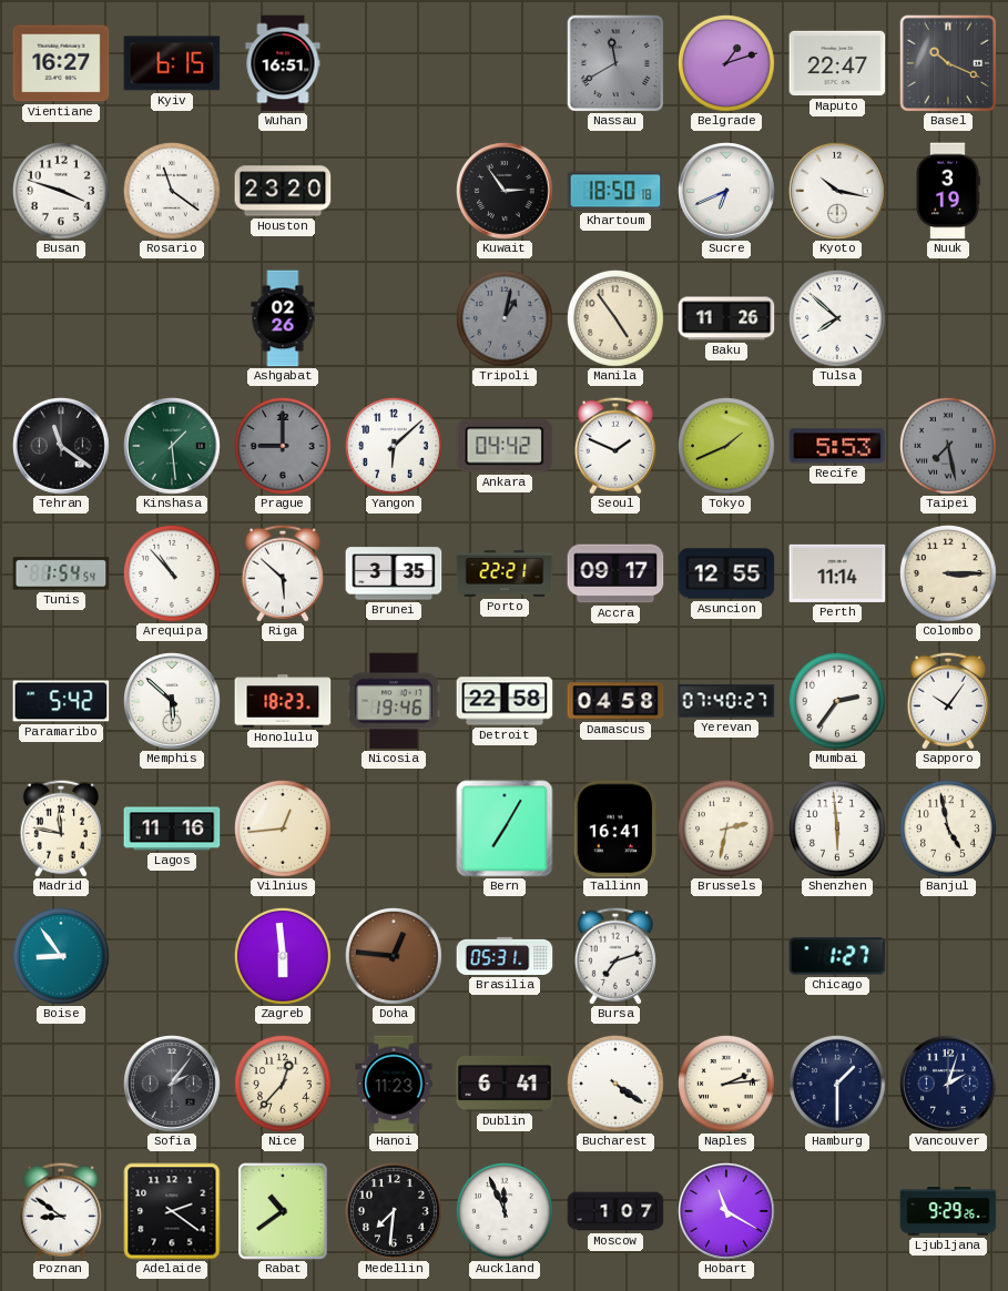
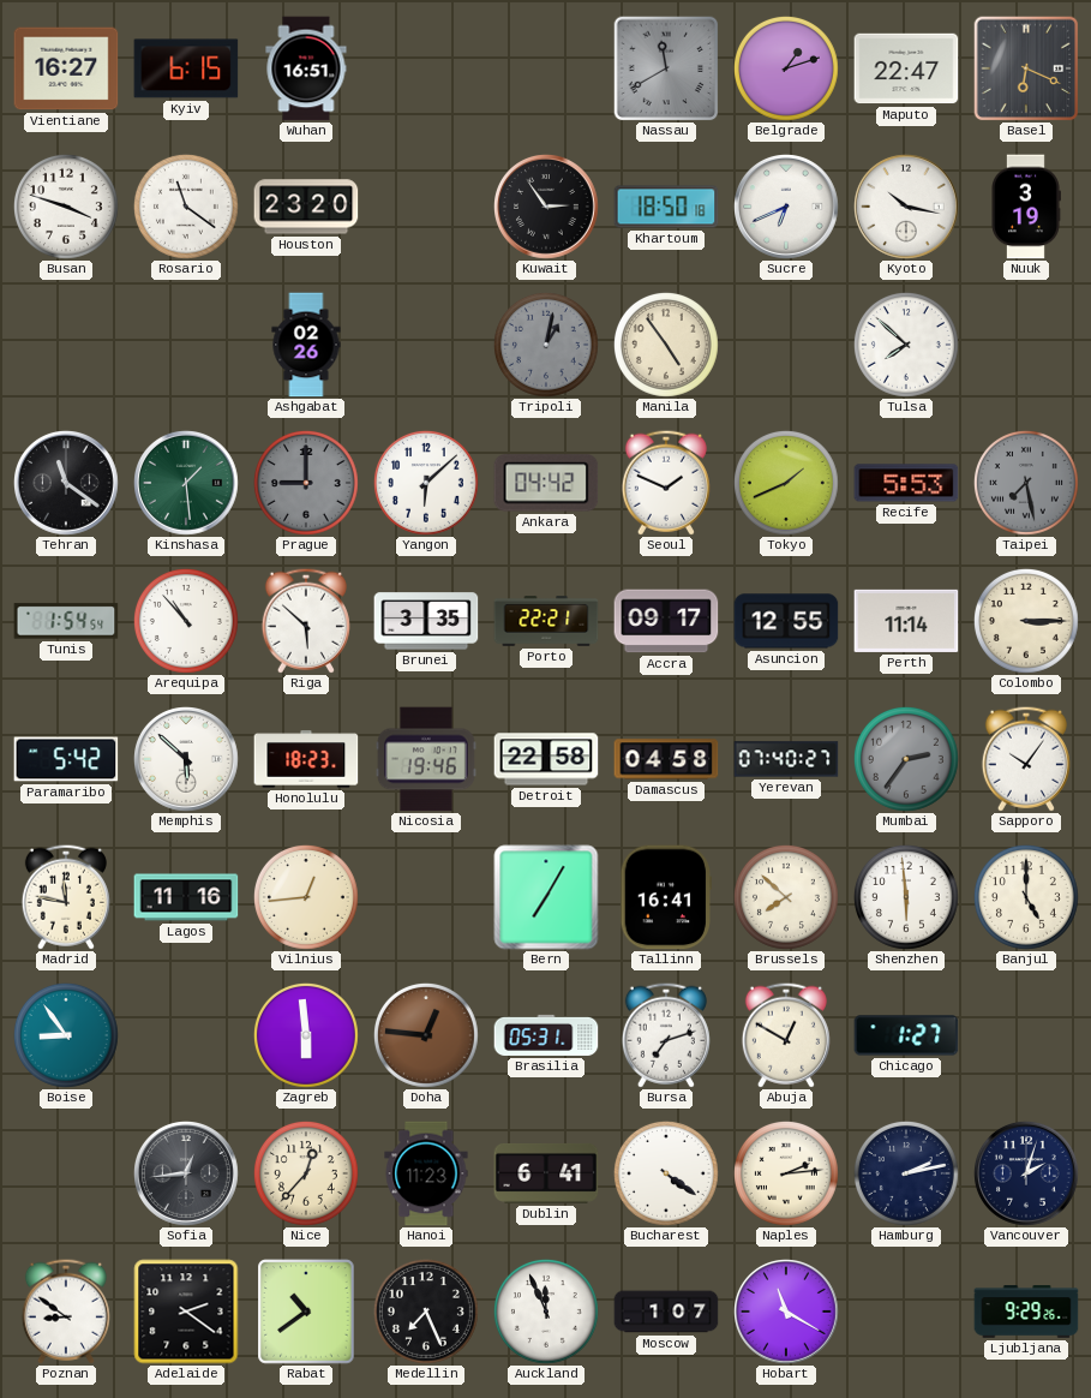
Basel: 10:19 -> 6:19
Baku: 11:26 -> none
Mumbai dial: white -> grey
Brussels: 2:32 -> 7:52
Banjul: 4:58 -> 5:00
Abuja: none -> 12:50
Sofia: 2:06 -> 12:44
Hamburg: 1:30 -> 2:13
Medellin: 7:31 -> 7:26
